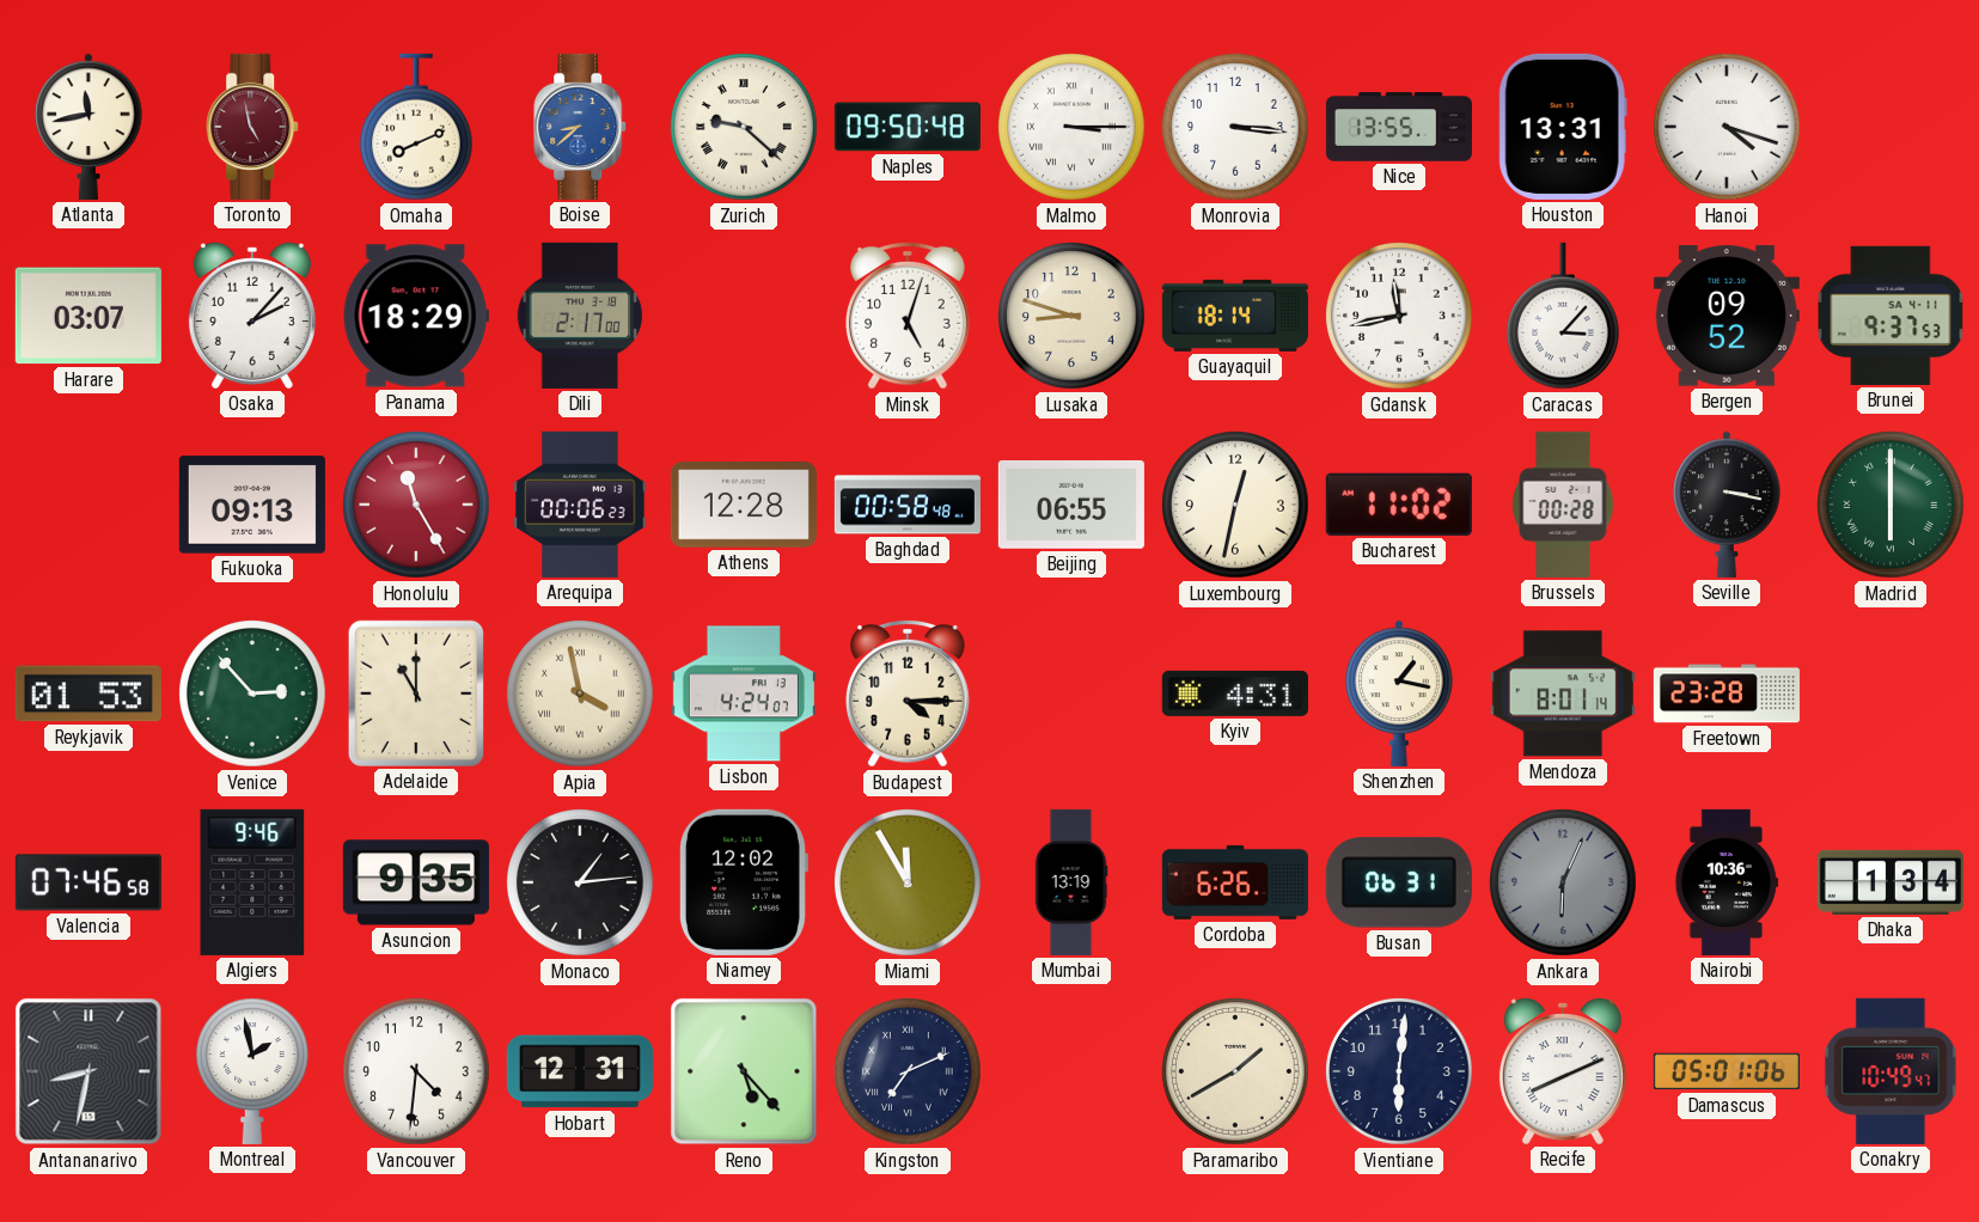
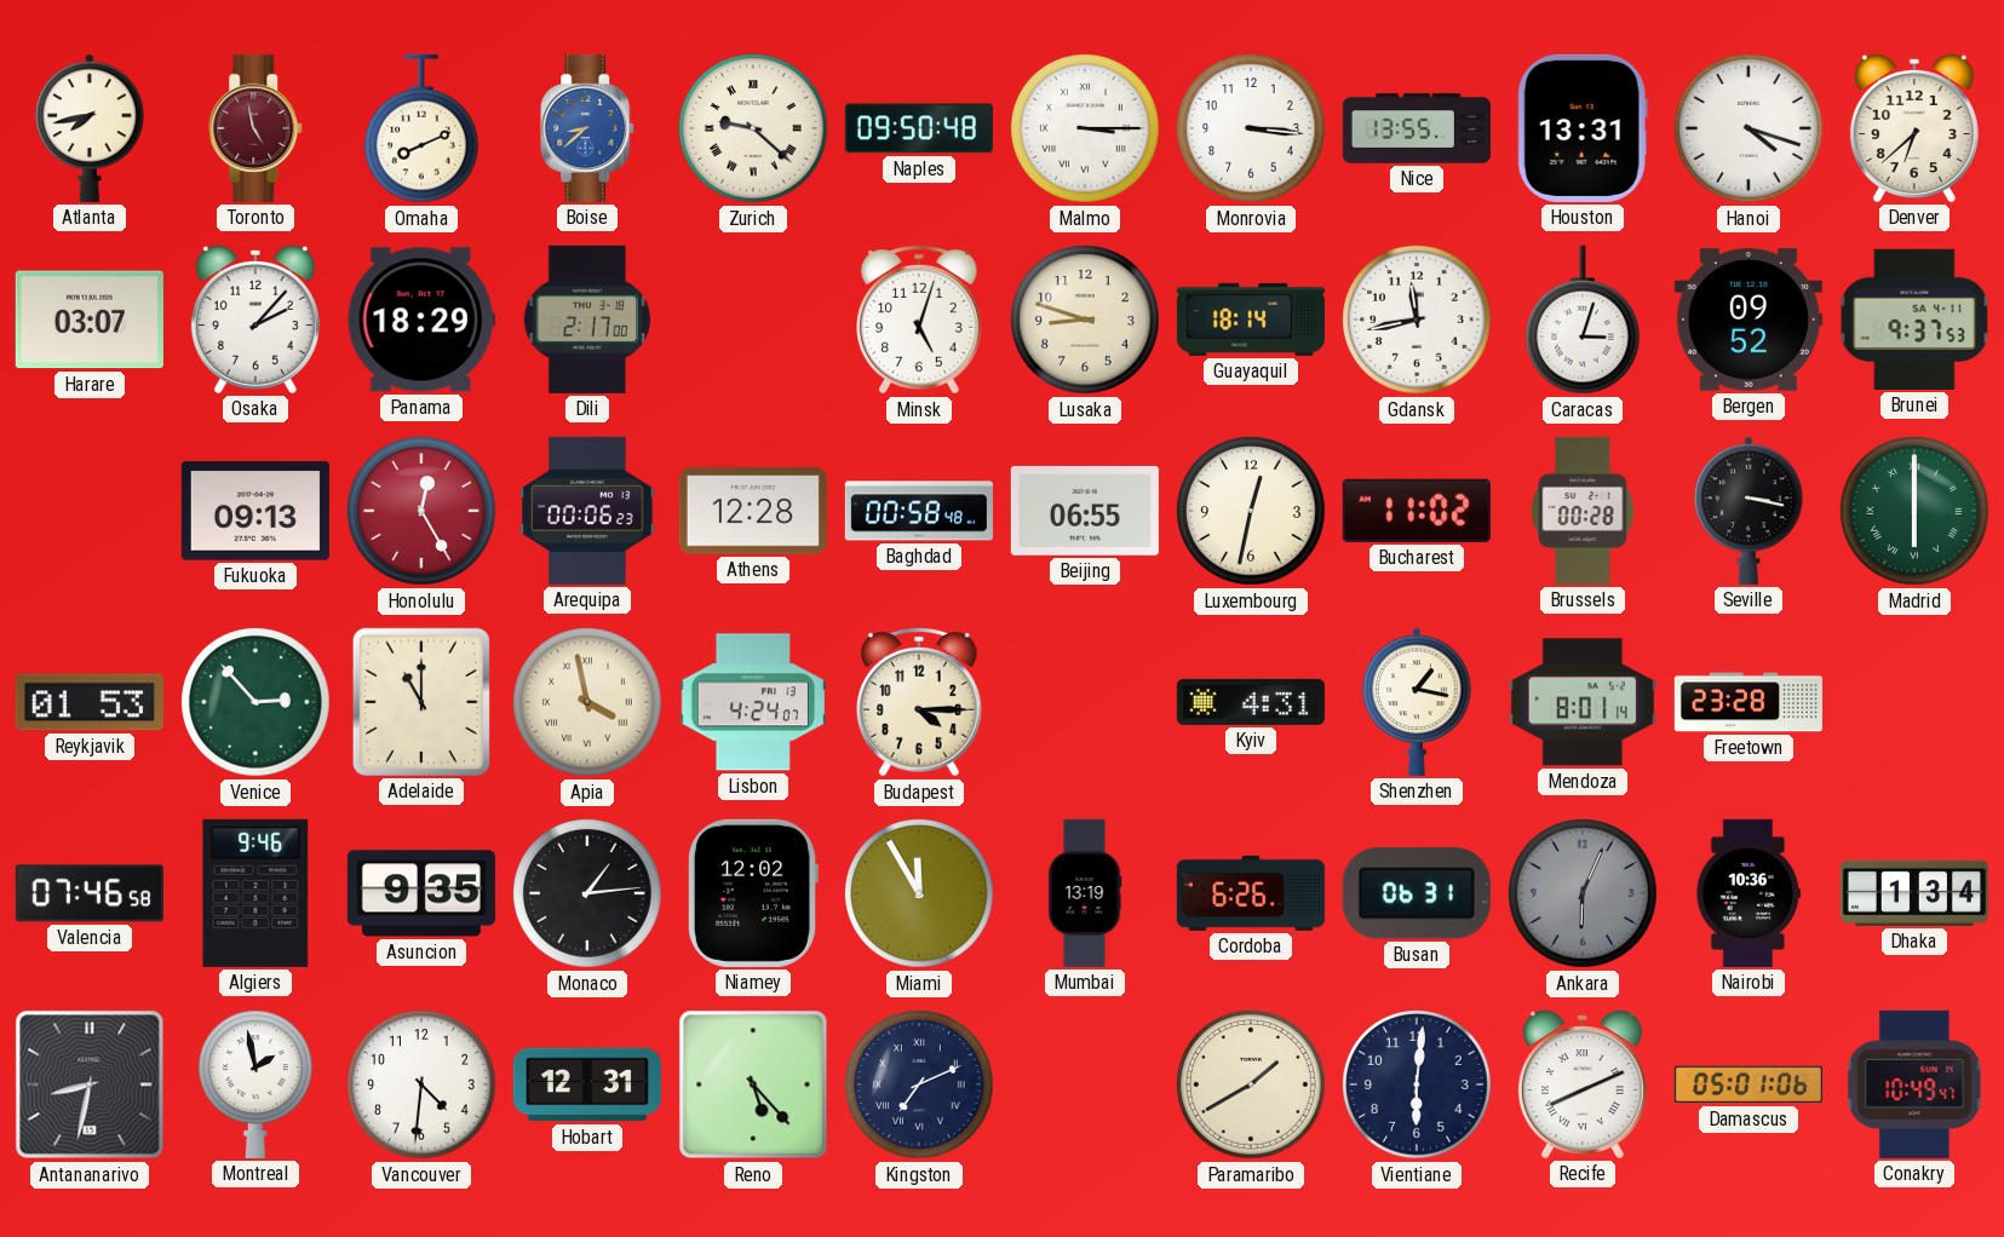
Atlanta: 11:43 -> 7:43
Denver: none -> 6:38
Caracas: 3:07 -> 3:03
Honolulu: 11:25 -> 12:25
